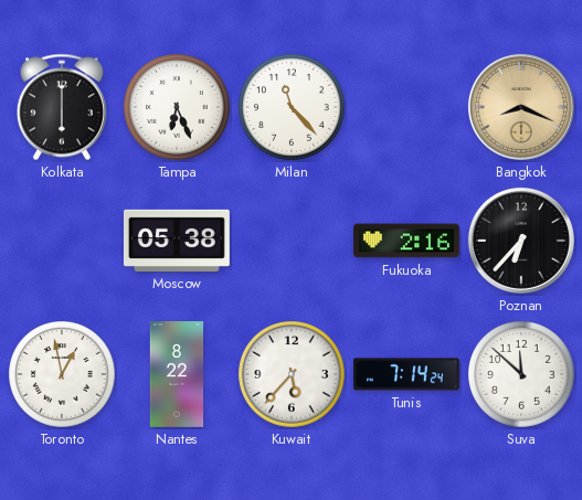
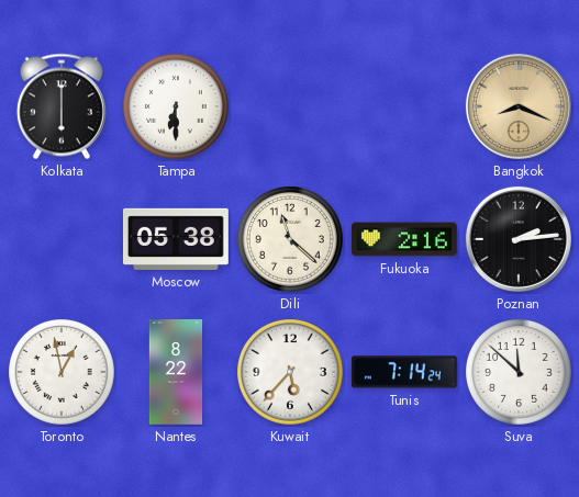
Tampa: 6:26 -> 6:30
Milan: 11:23 -> none
Dili: none -> 11:22
Poznan: 6:37 -> 2:14
